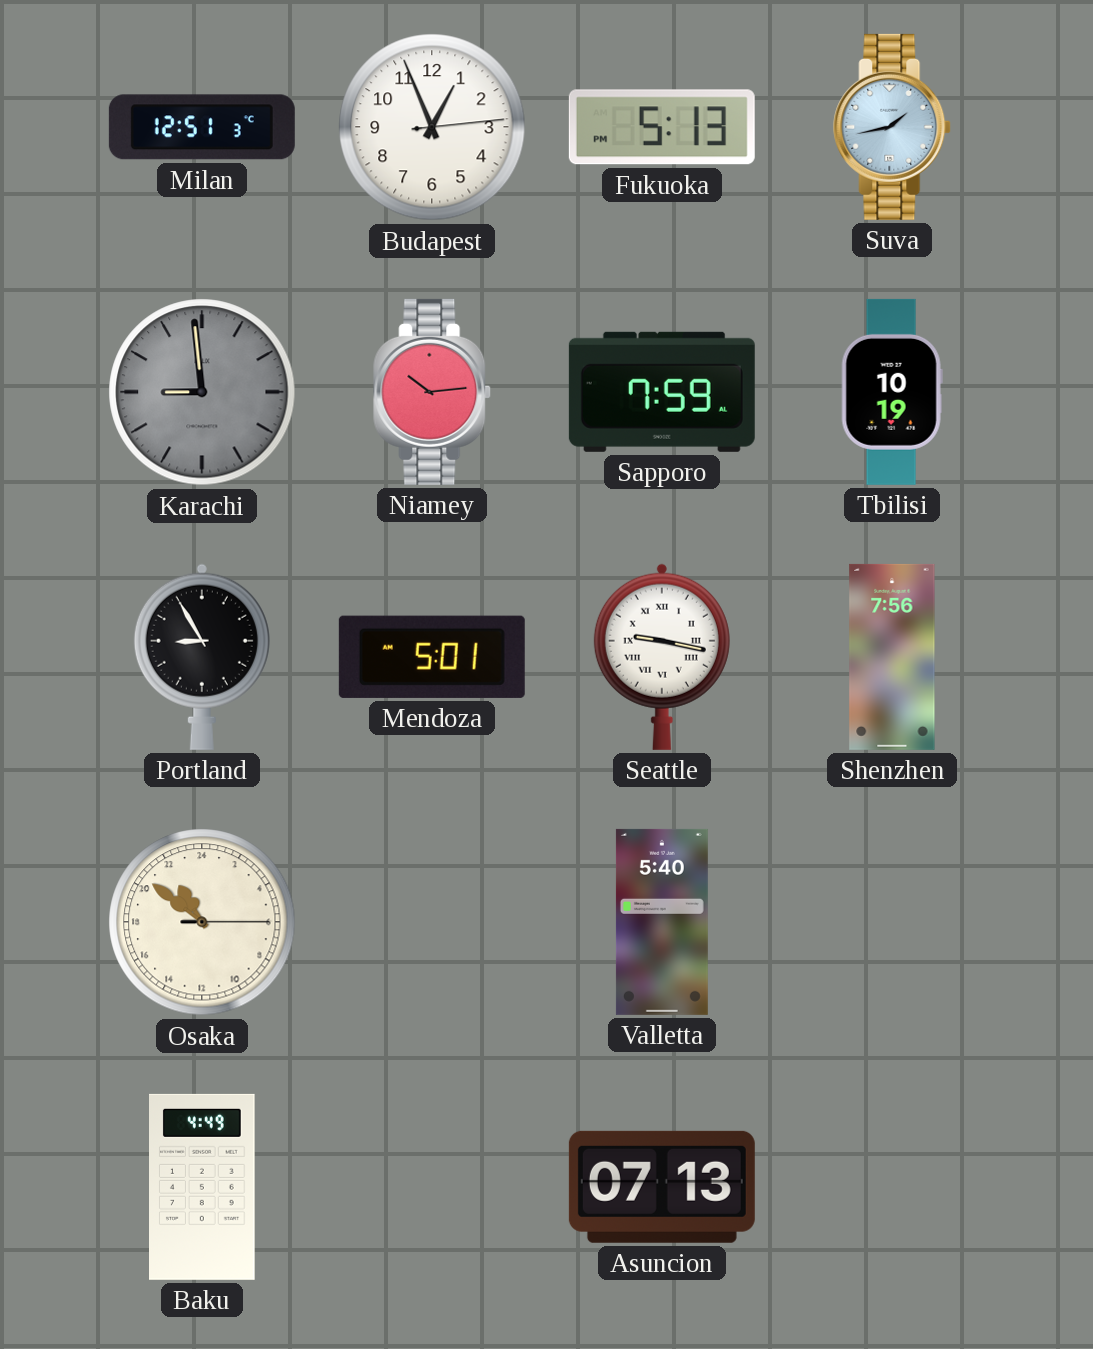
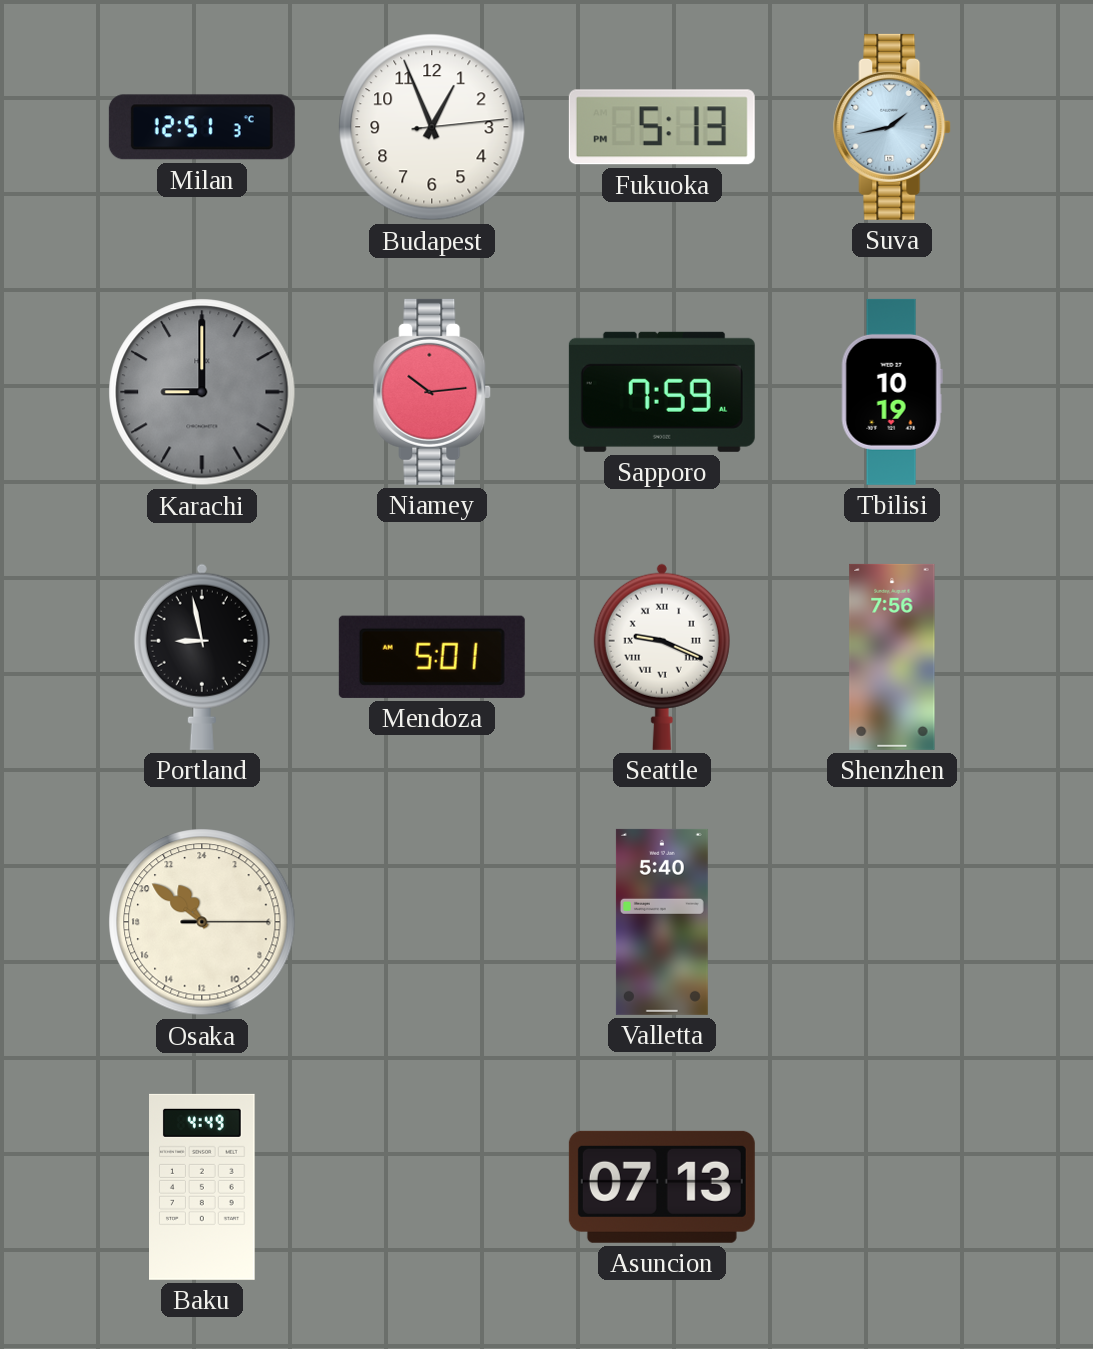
Karachi: 8:59 -> 9:00
Portland: 8:55 -> 8:58
Seattle: 9:17 -> 9:19
